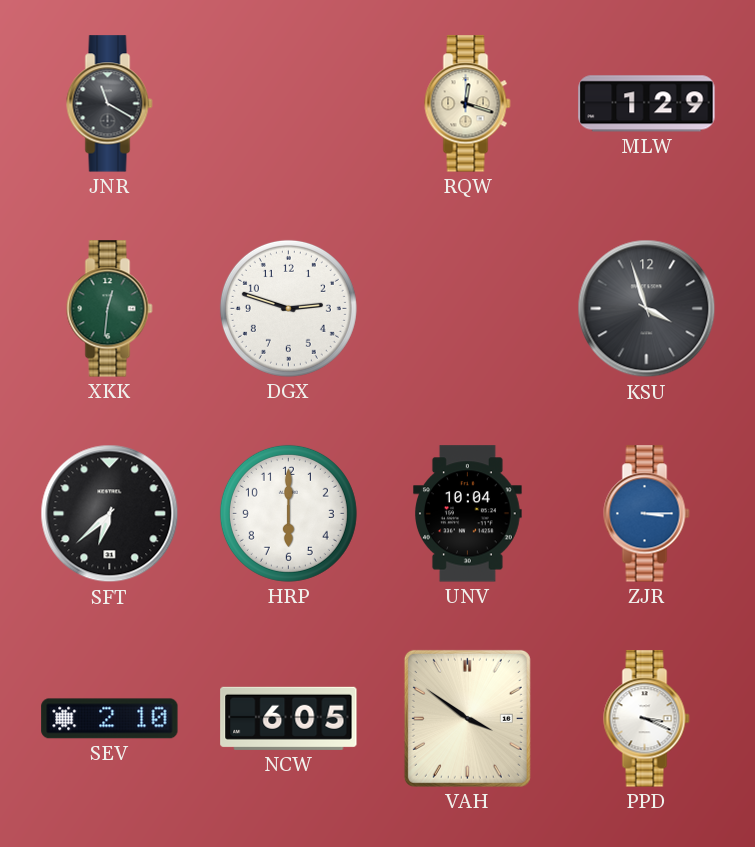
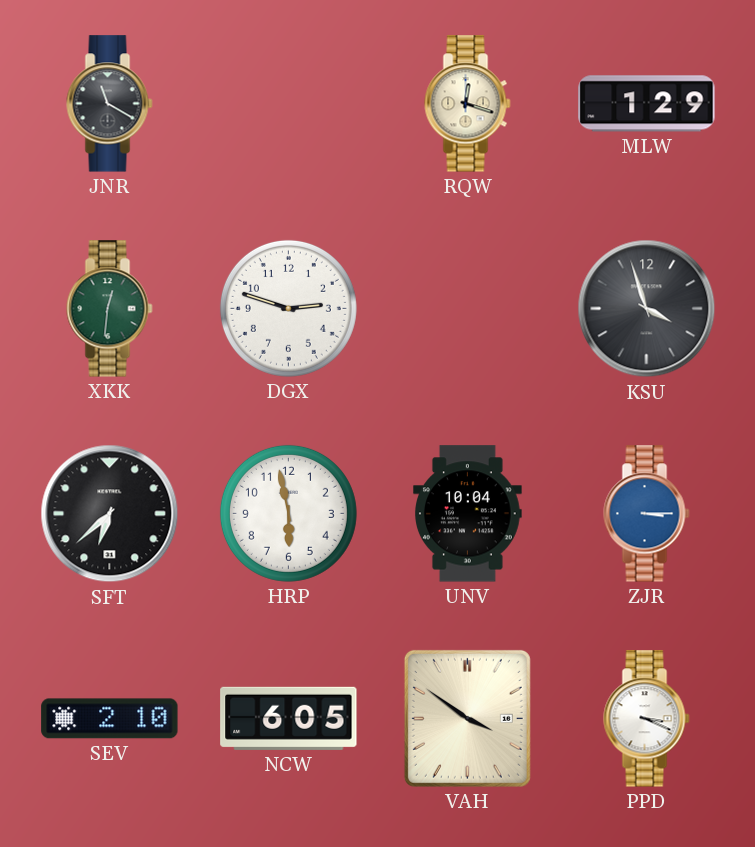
HRP: 6:00 -> 5:58
